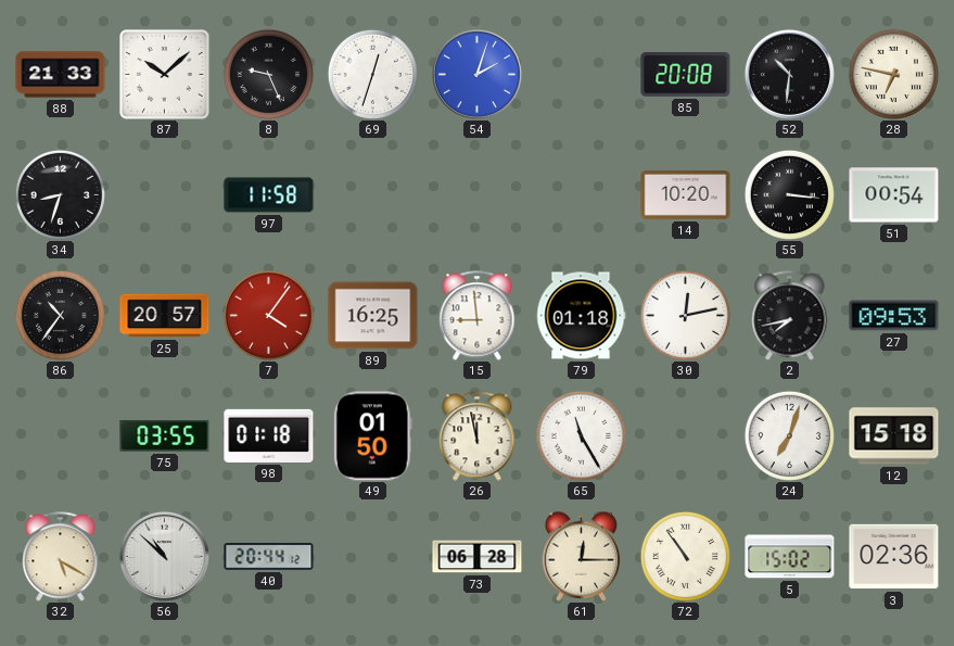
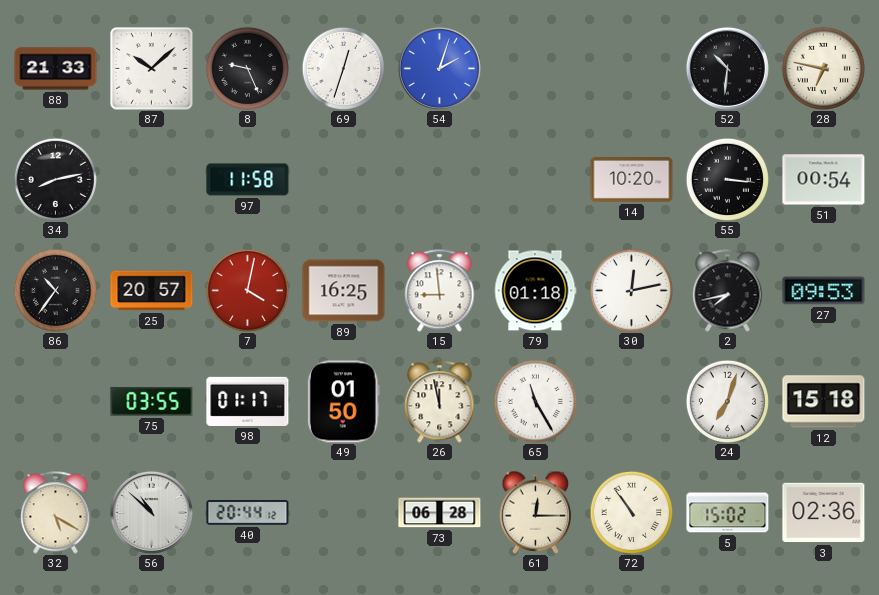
85: 20:08 -> none
34: 8:33 -> 8:13
7: 4:06 -> 4:02
98: 01:18 -> 01:17
